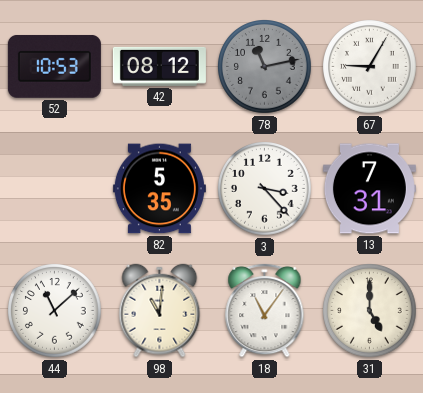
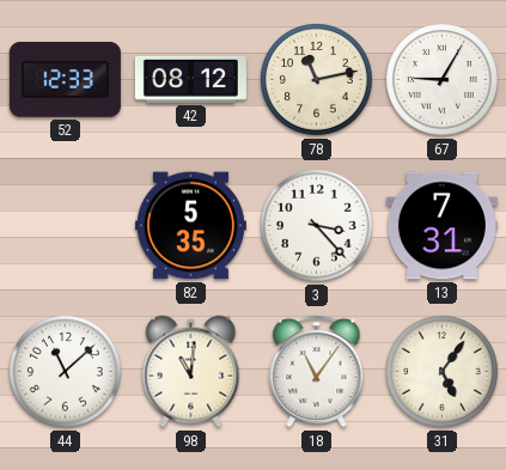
52: 10:53 -> 12:33
78 dial: grey -> cream
31: 5:00 -> 5:06
